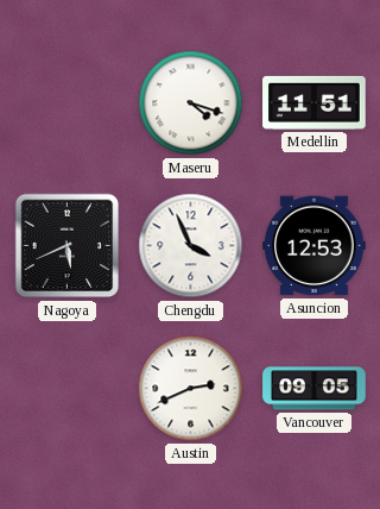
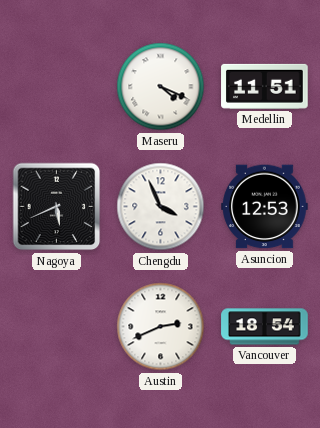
Maseru: 4:18 -> 4:19
Vancouver: 09:05 -> 18:54
